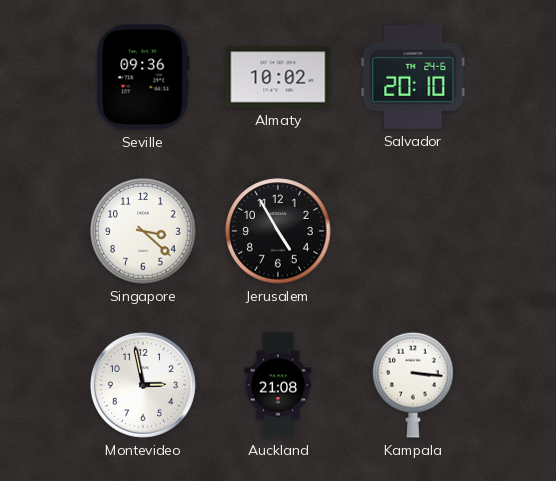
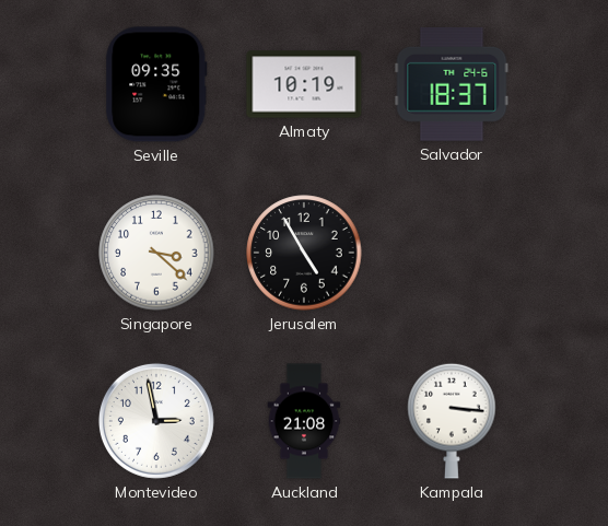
Seville: 09:36 -> 09:35
Almaty: 10:02 -> 10:19
Salvador: 20:10 -> 18:37
